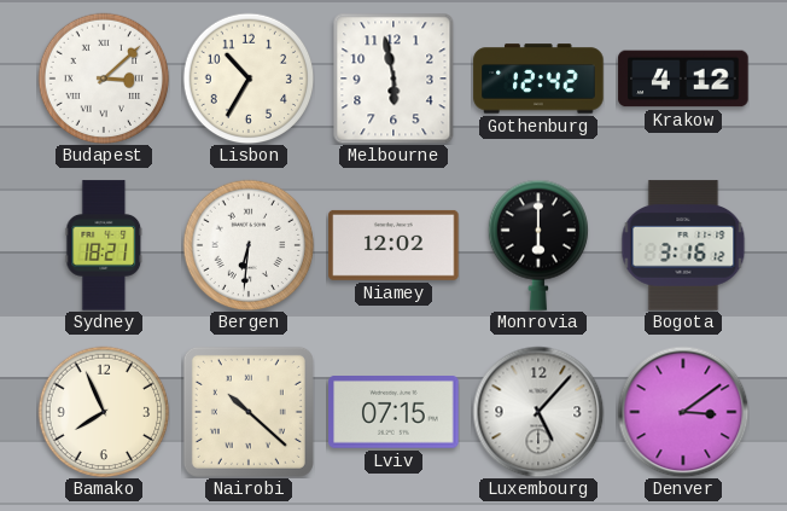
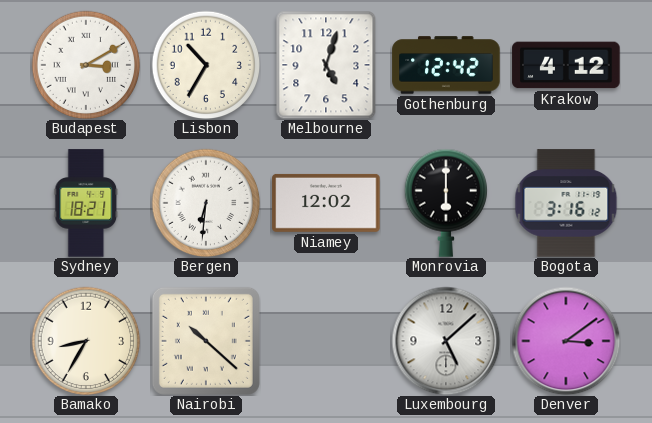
Budapest: 3:08 -> 3:10
Melbourne: 5:58 -> 5:03
Bamako: 7:56 -> 8:35
Lviv: 07:15 -> none
Luxembourg: 5:07 -> 5:08
